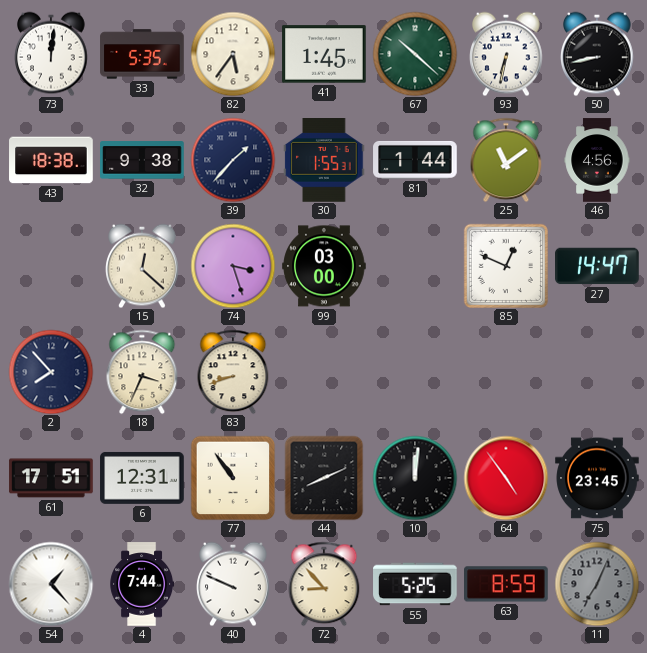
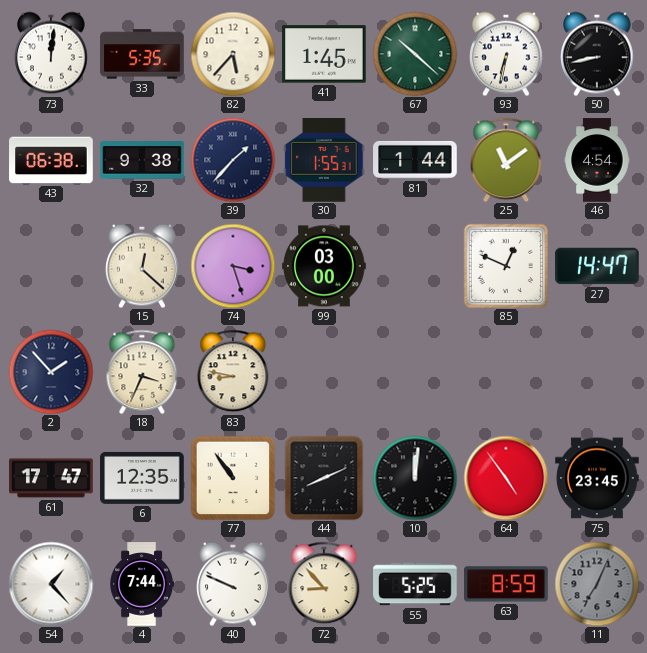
82: 5:36 -> 5:37
43: 18:38 -> 06:38
46: 4:56 -> 4:54
2: 7:53 -> 1:53
83: 8:42 -> 8:47
61: 17:51 -> 17:47
6: 12:31 -> 12:35
